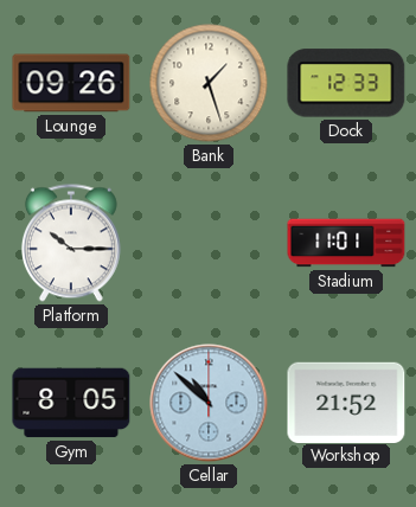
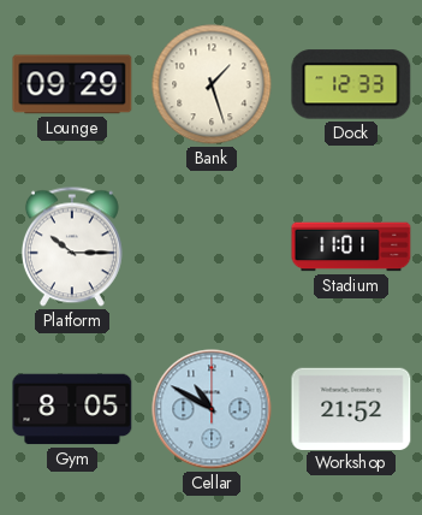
Lounge: 09:26 -> 09:29
Cellar: 10:52 -> 10:50
